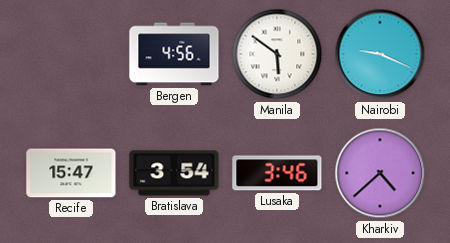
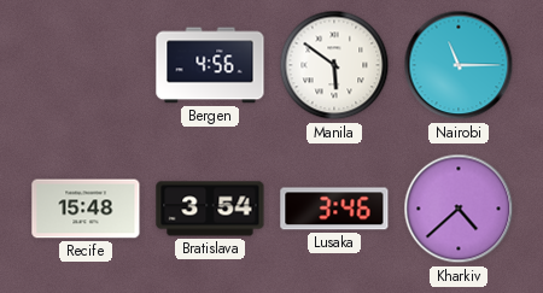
Nairobi: 9:19 -> 11:15
Recife: 15:47 -> 15:48
